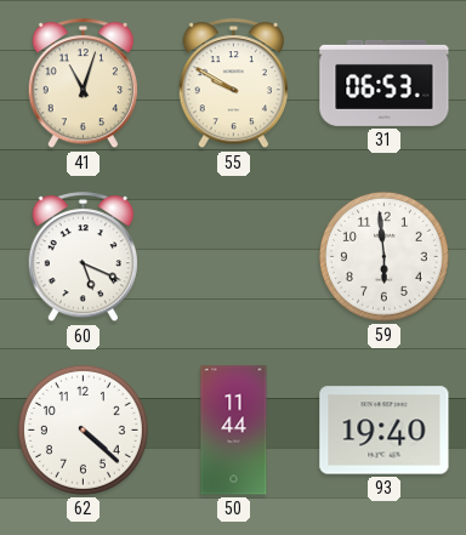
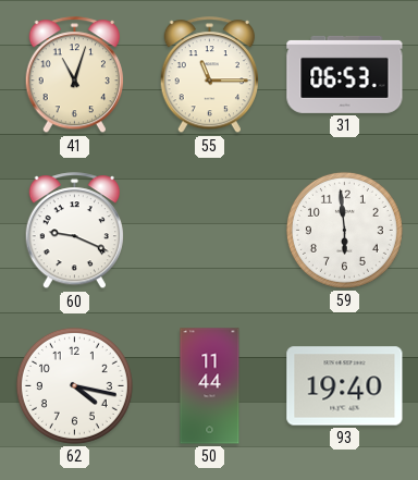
55: 9:50 -> 11:15
60: 5:19 -> 9:19
62: 4:22 -> 4:17
